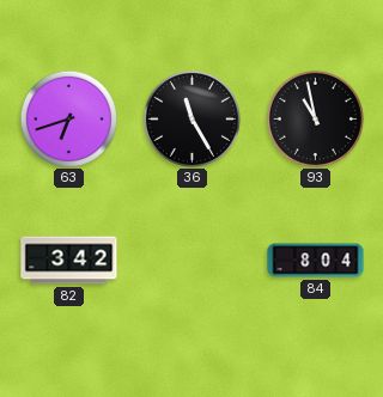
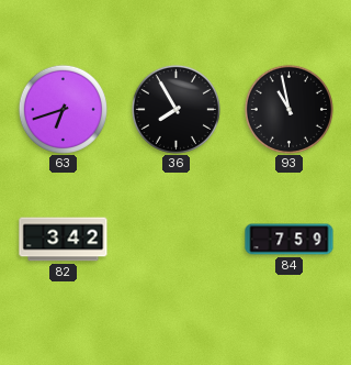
36: 11:25 -> 7:55
84: 8:04 -> 7:59
